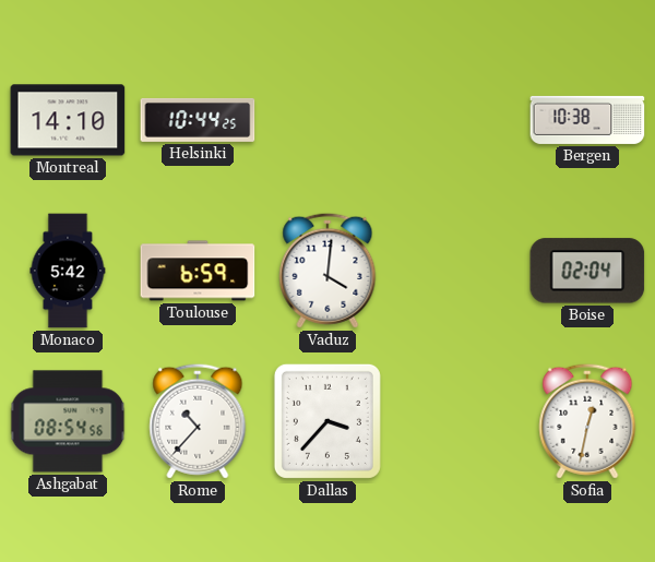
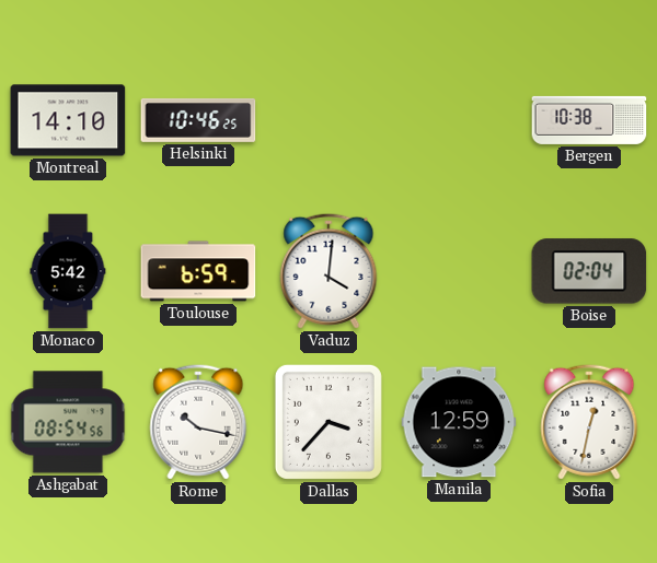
Helsinki: 10:44 -> 10:46
Rome: 10:37 -> 10:17
Manila: none -> 12:59
